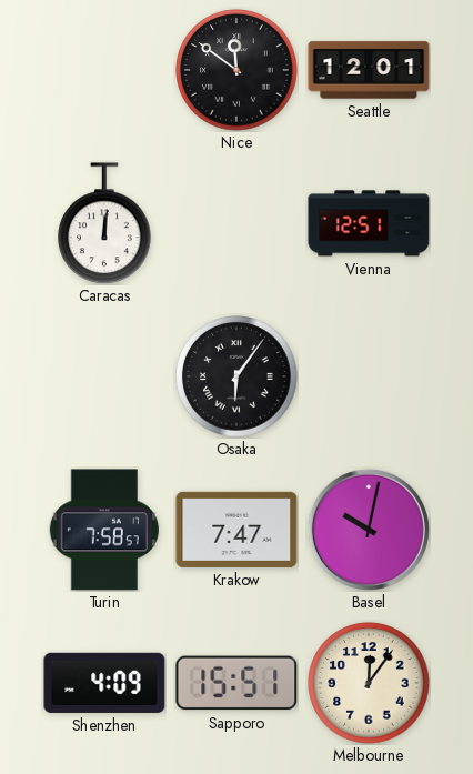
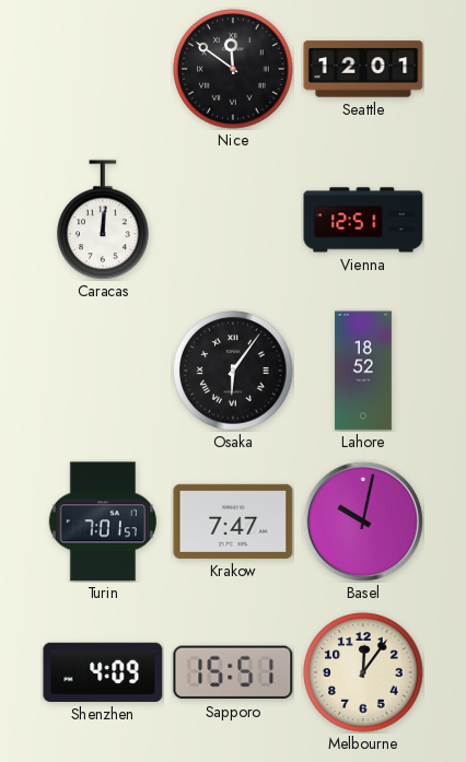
Lahore: none -> 18:52
Turin: 7:58 -> 7:01
